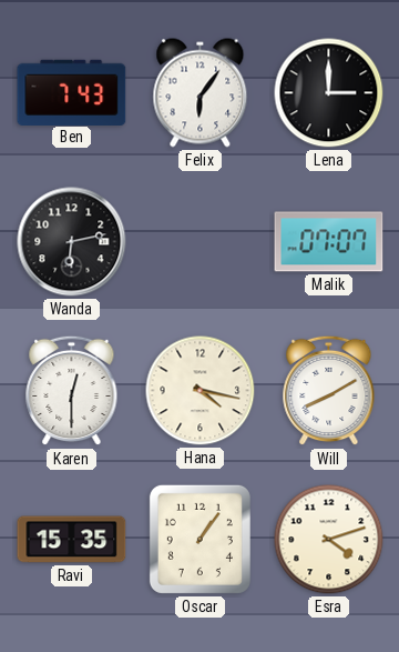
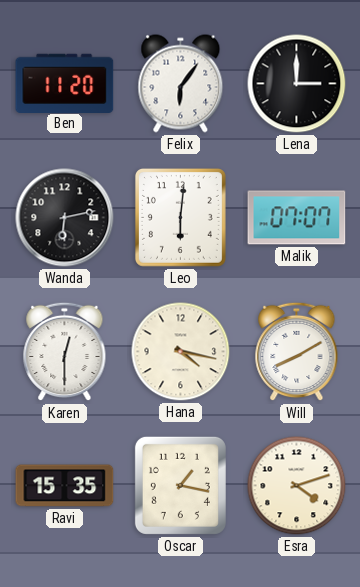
Ben: 7:43 -> 11:20
Leo: none -> 6:01
Oscar: 1:06 -> 1:17
